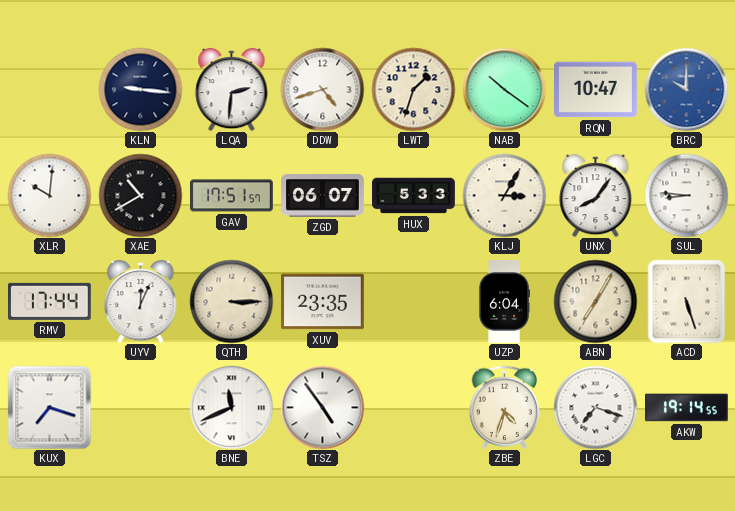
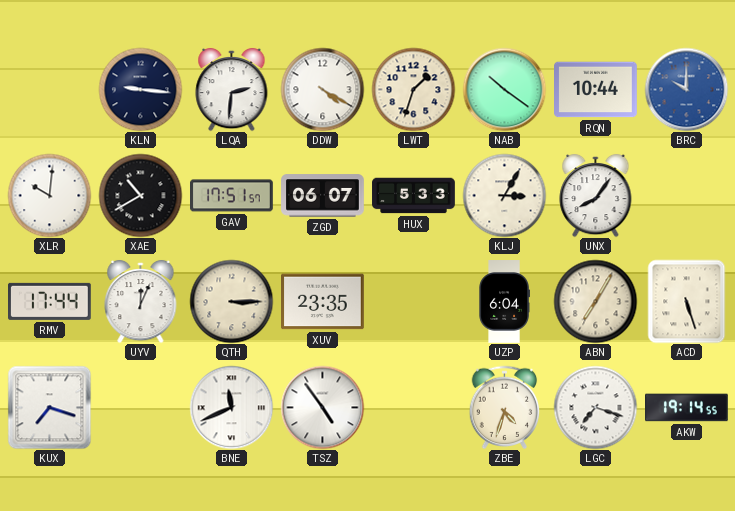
DDW: 4:42 -> 4:20
RQN: 10:47 -> 10:44
SUL: 8:46 -> none
